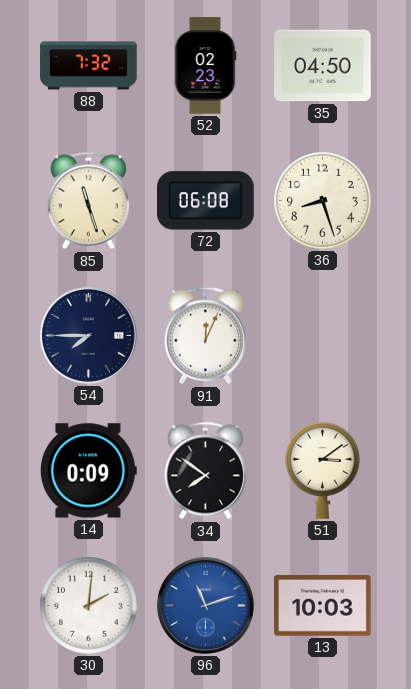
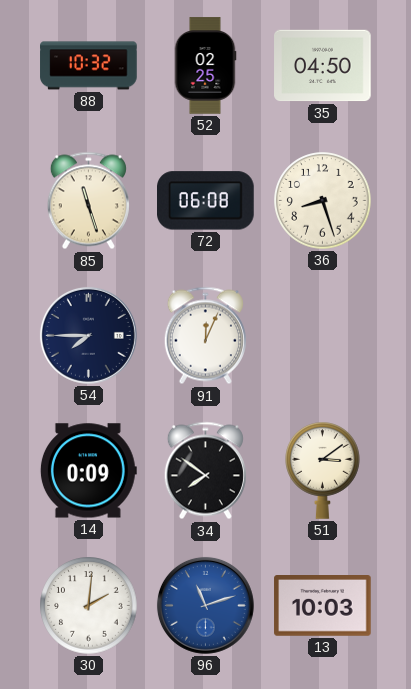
88: 7:32 -> 10:32
52: 02:23 -> 02:25
